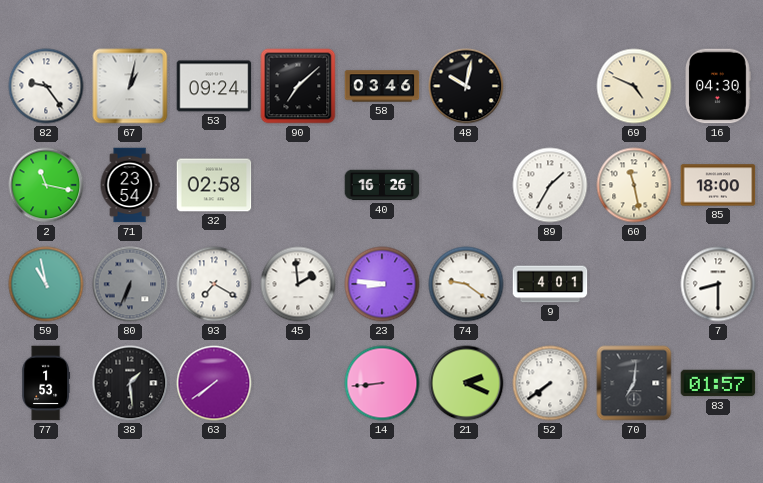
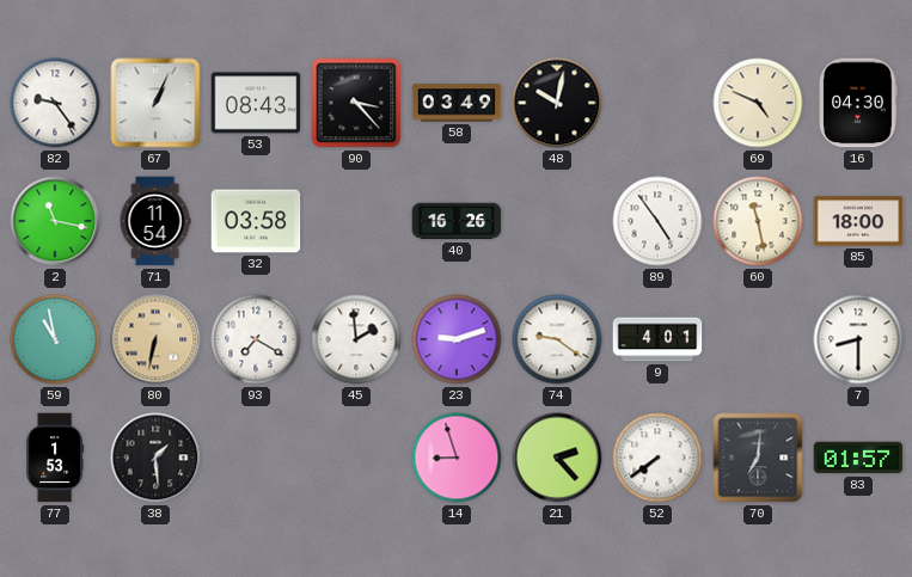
67: 1:02 -> 1:04
53: 09:24 -> 08:43
90: 7:08 -> 3:23
58: 03:46 -> 03:49
71: 23:54 -> 11:54
32: 02:58 -> 03:58
89: 1:35 -> 4:54
80: 6:34 -> 6:32
80 dial: grey -> champagne
23: 8:46 -> 9:12
63: 7:39 -> none
14: 8:44 -> 8:57
21: 2:19 -> 2:23
